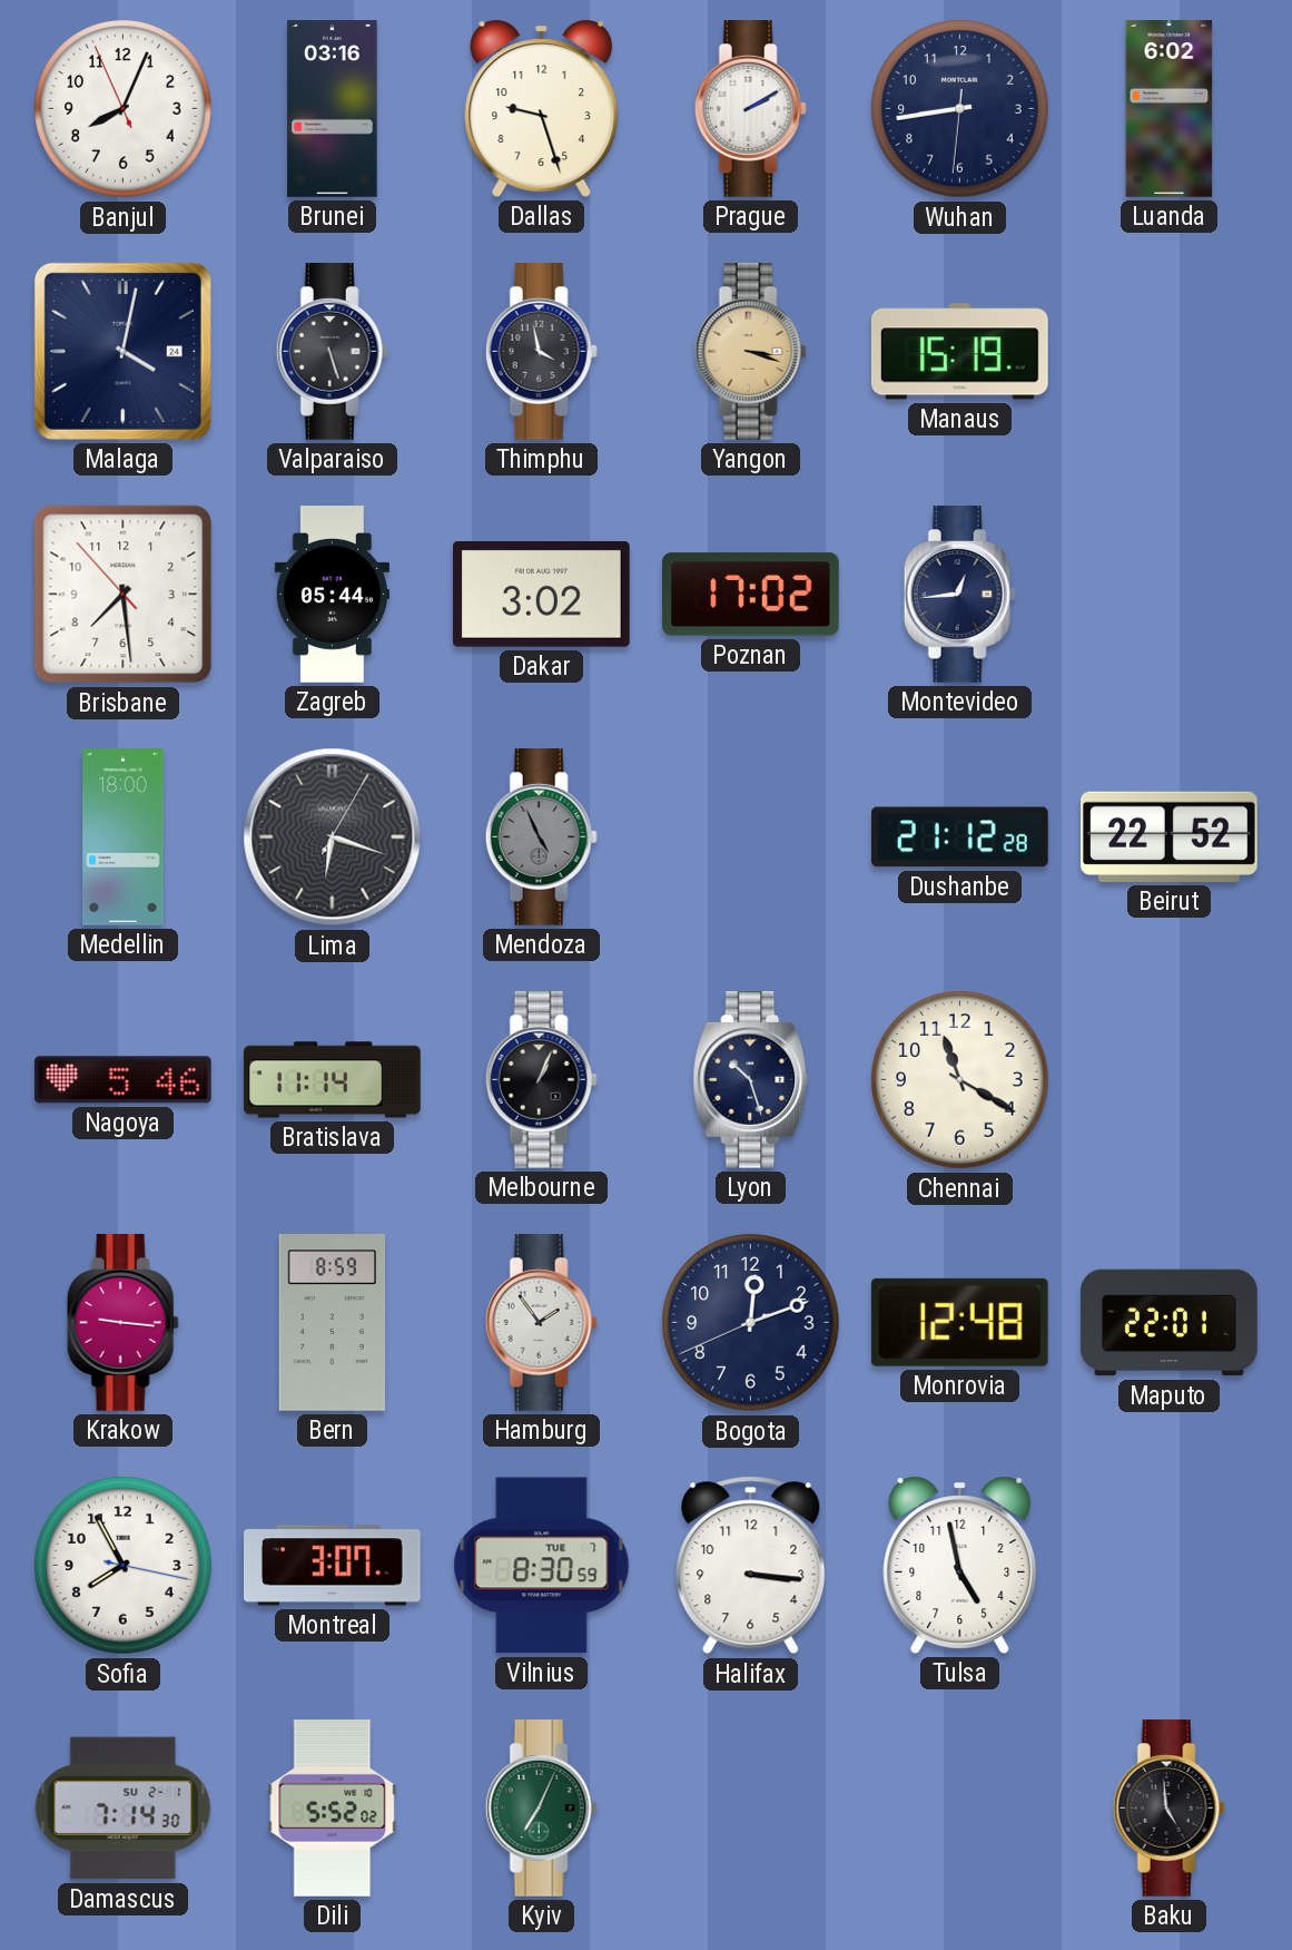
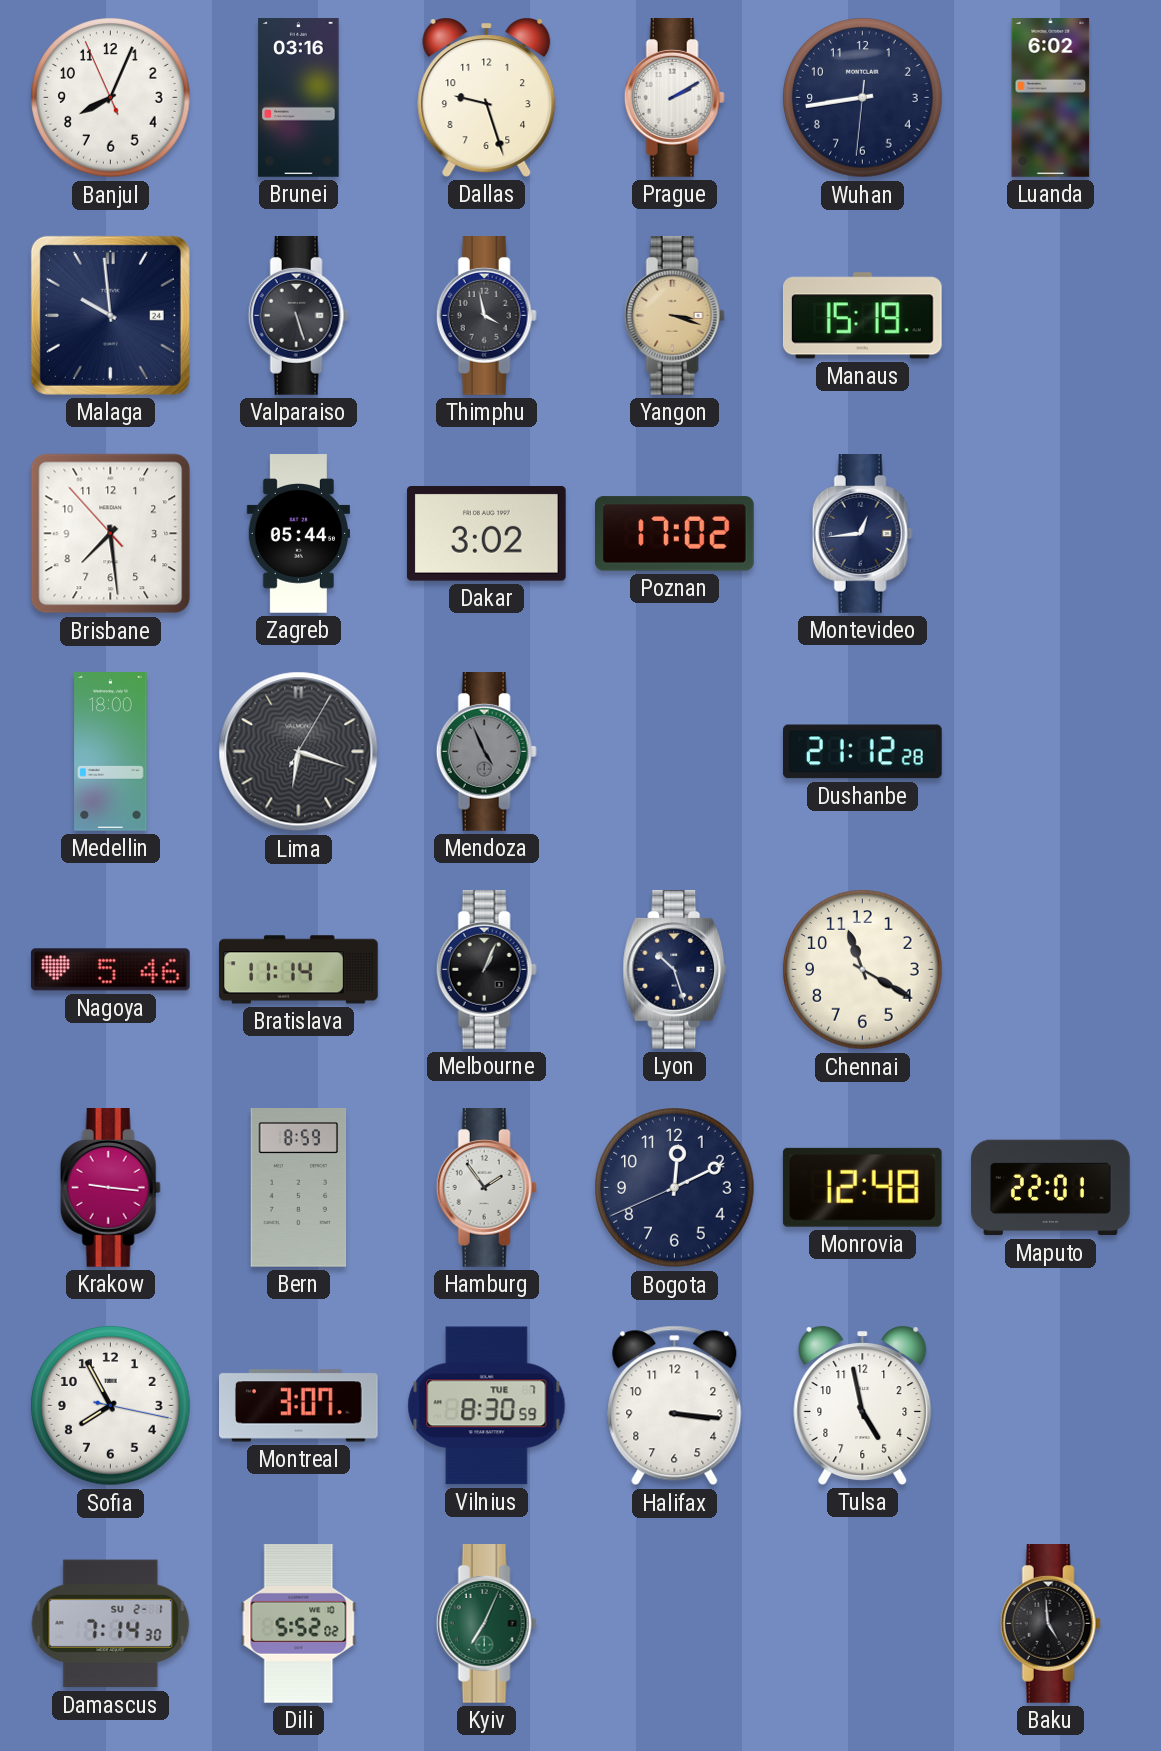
Malaga: 4:02 -> 9:59
Beirut: 22:52 -> none
Bogota: 12:11 -> 12:10
